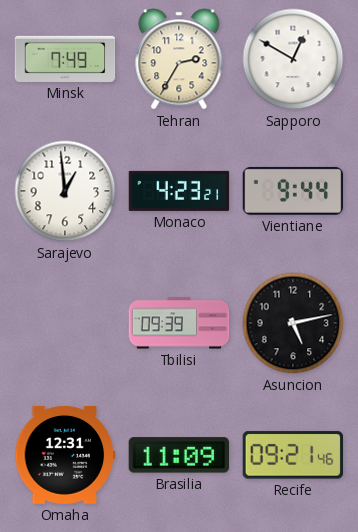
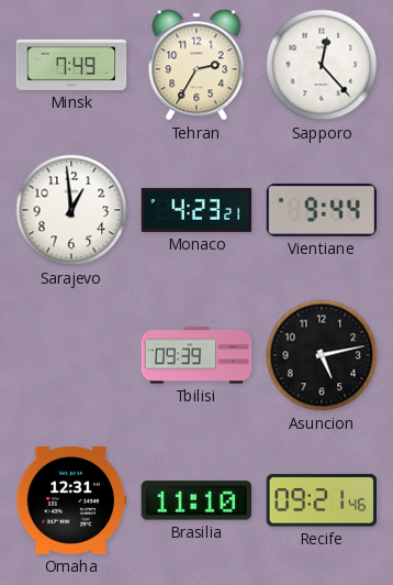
Sapporo: 12:50 -> 12:23
Brasilia: 11:09 -> 11:10
